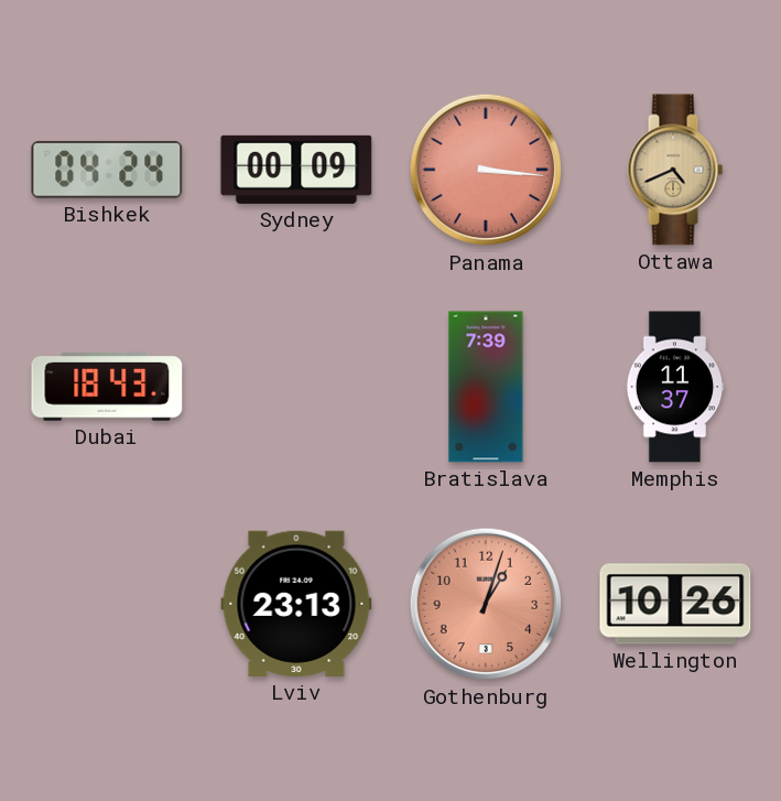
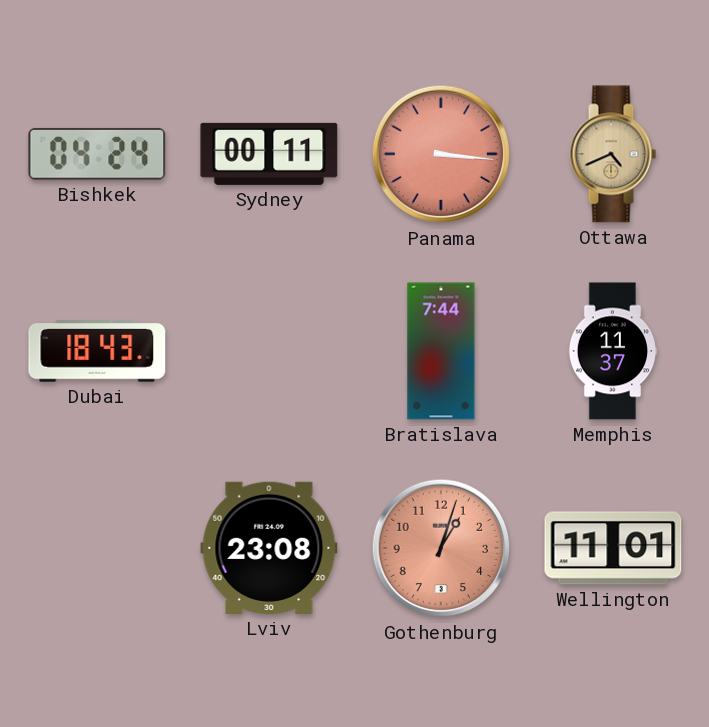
Sydney: 00:09 -> 00:11
Bratislava: 7:39 -> 7:44
Lviv: 23:13 -> 23:08
Wellington: 10:26 -> 11:01
